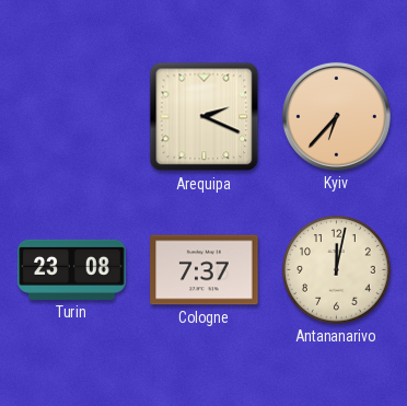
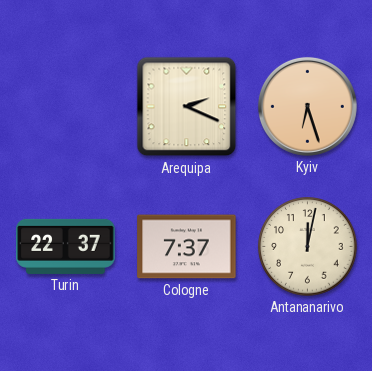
Kyiv: 6:37 -> 6:27
Turin: 23:08 -> 22:37
